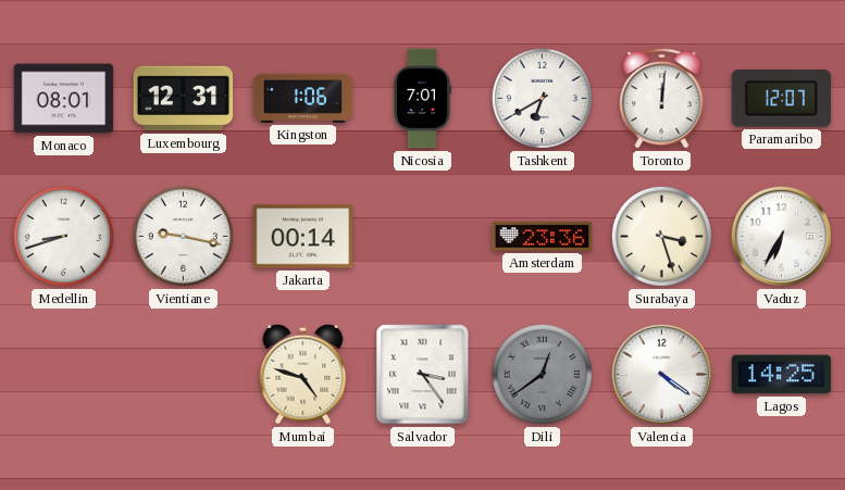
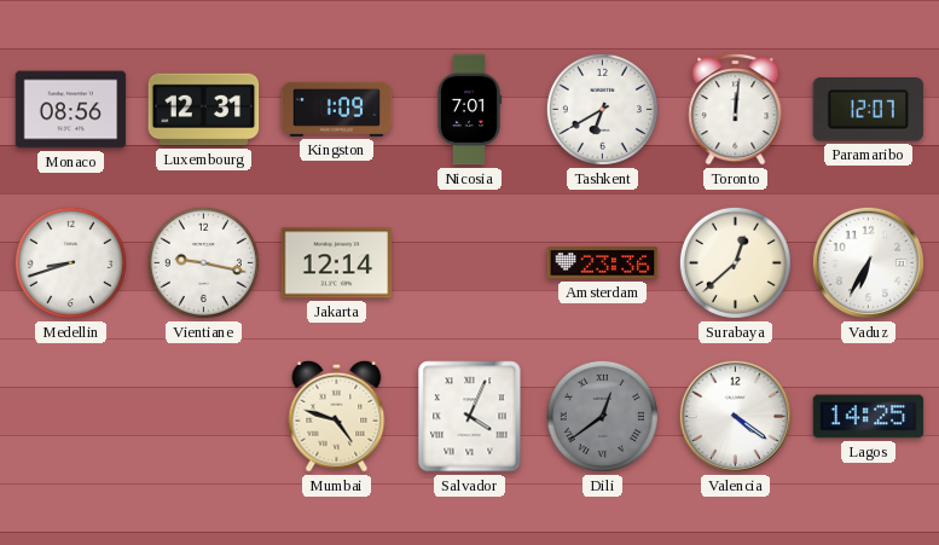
Monaco: 08:01 -> 08:56
Kingston: 1:06 -> 1:09
Jakarta: 00:14 -> 12:14
Surabaya: 3:27 -> 12:38
Salvador: 3:24 -> 4:04
